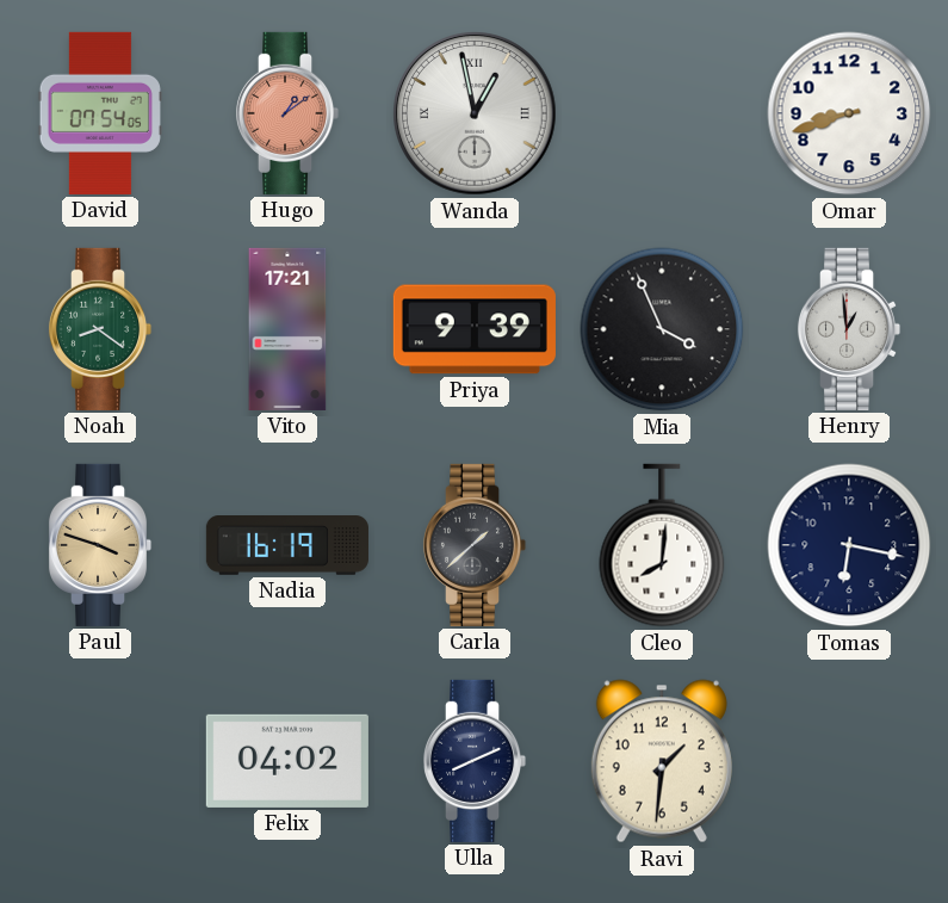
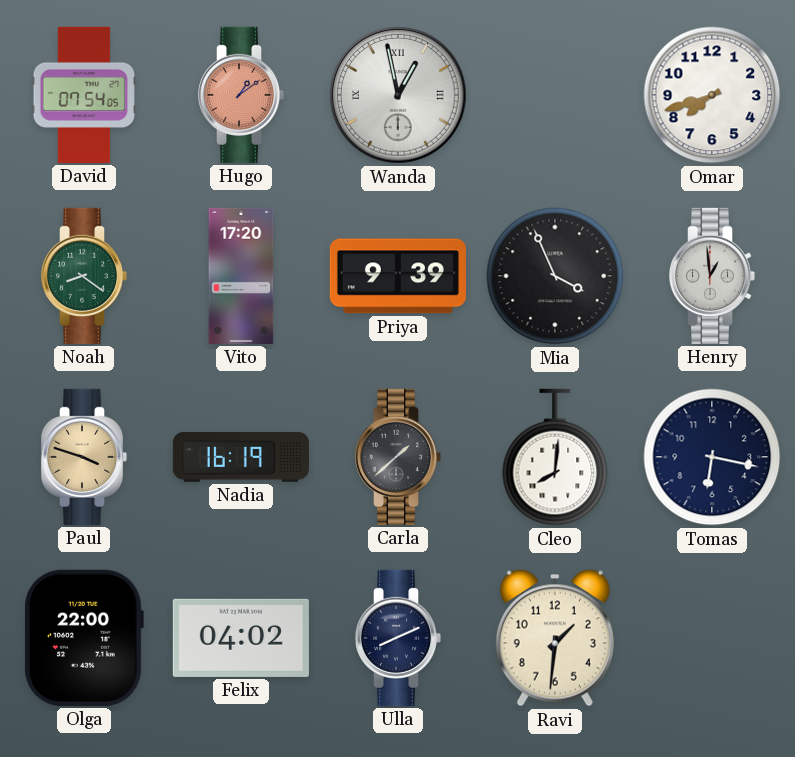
Omar: 8:42 -> 7:42
Vito: 17:21 -> 17:20
Olga: none -> 22:00
